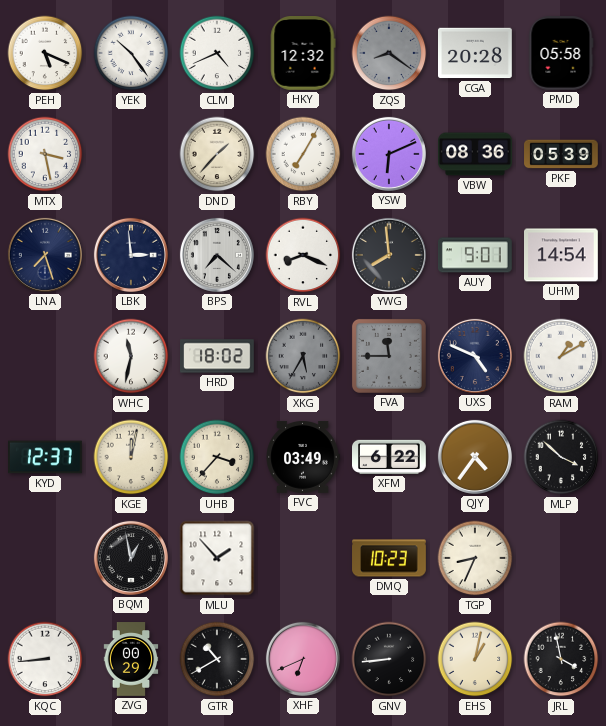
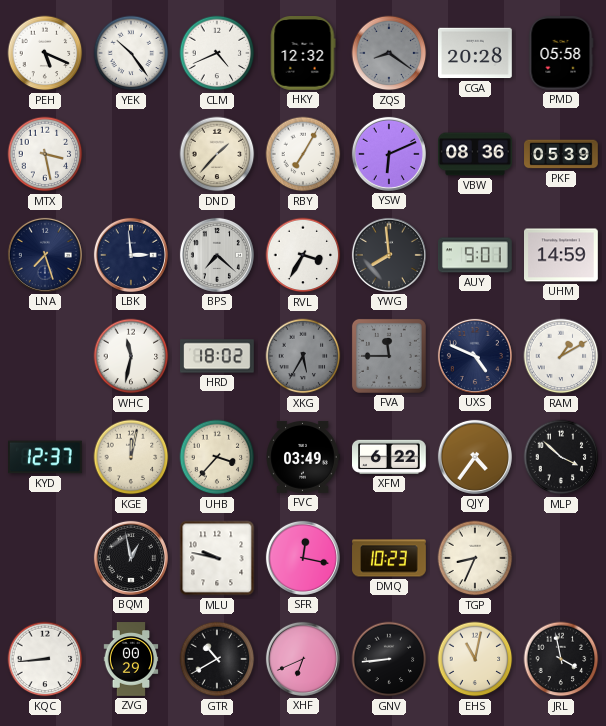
RVL: 8:19 -> 3:35
UHM: 14:54 -> 14:59
MLU: 1:53 -> 9:47
SFR: none -> 12:17
EHS: 1:02 -> 11:02
